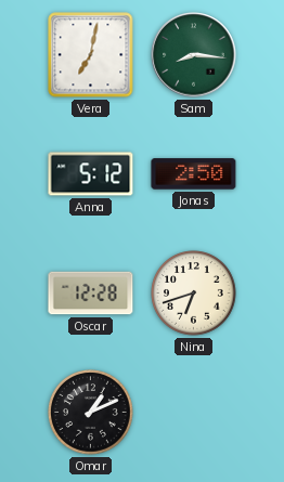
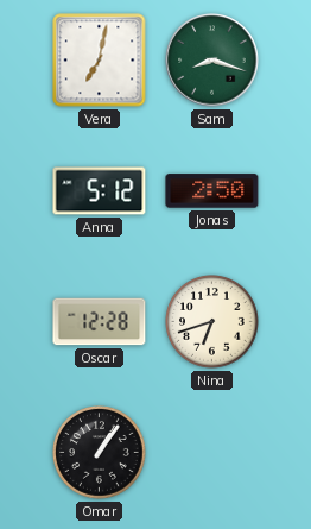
Sam: 8:16 -> 8:18
Omar: 1:11 -> 1:06
